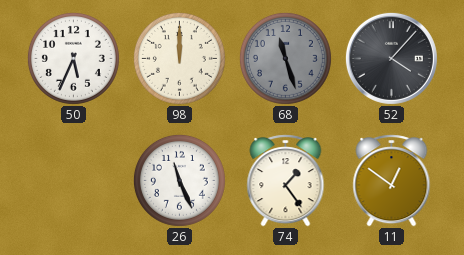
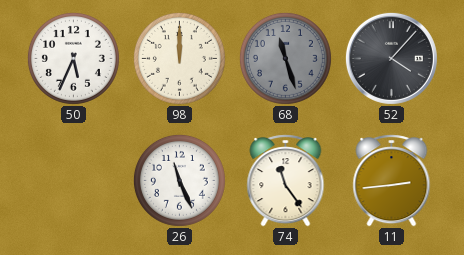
74: 1:24 -> 11:24
11: 12:51 -> 2:44
